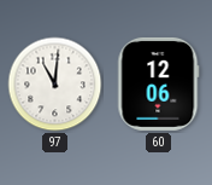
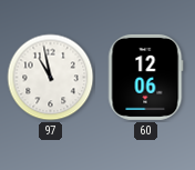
97: 11:01 -> 10:58
